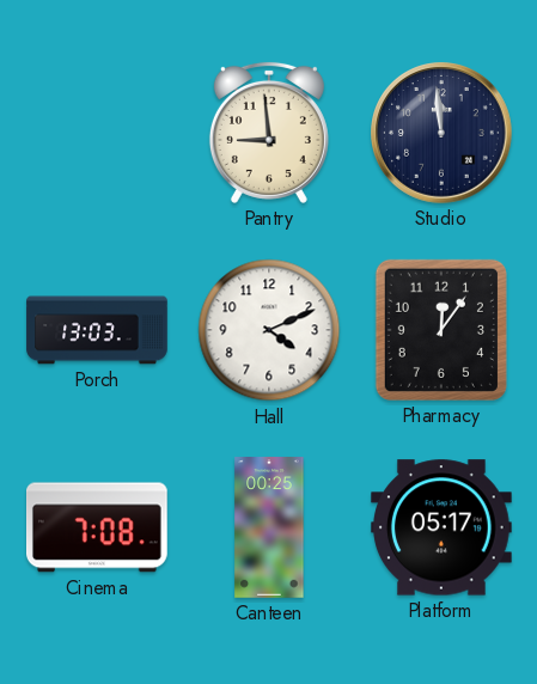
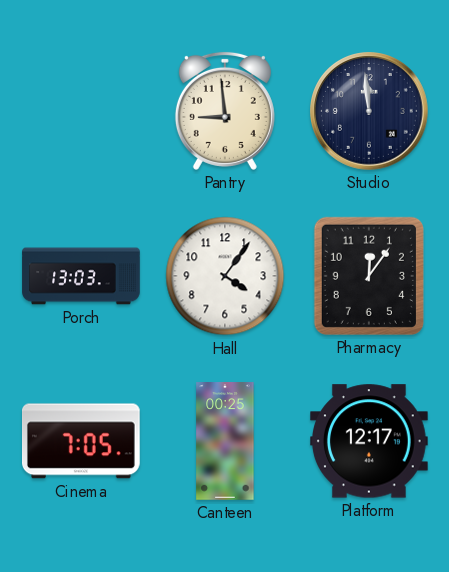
Hall: 4:11 -> 4:06
Cinema: 7:08 -> 7:05
Platform: 05:17 -> 12:17
